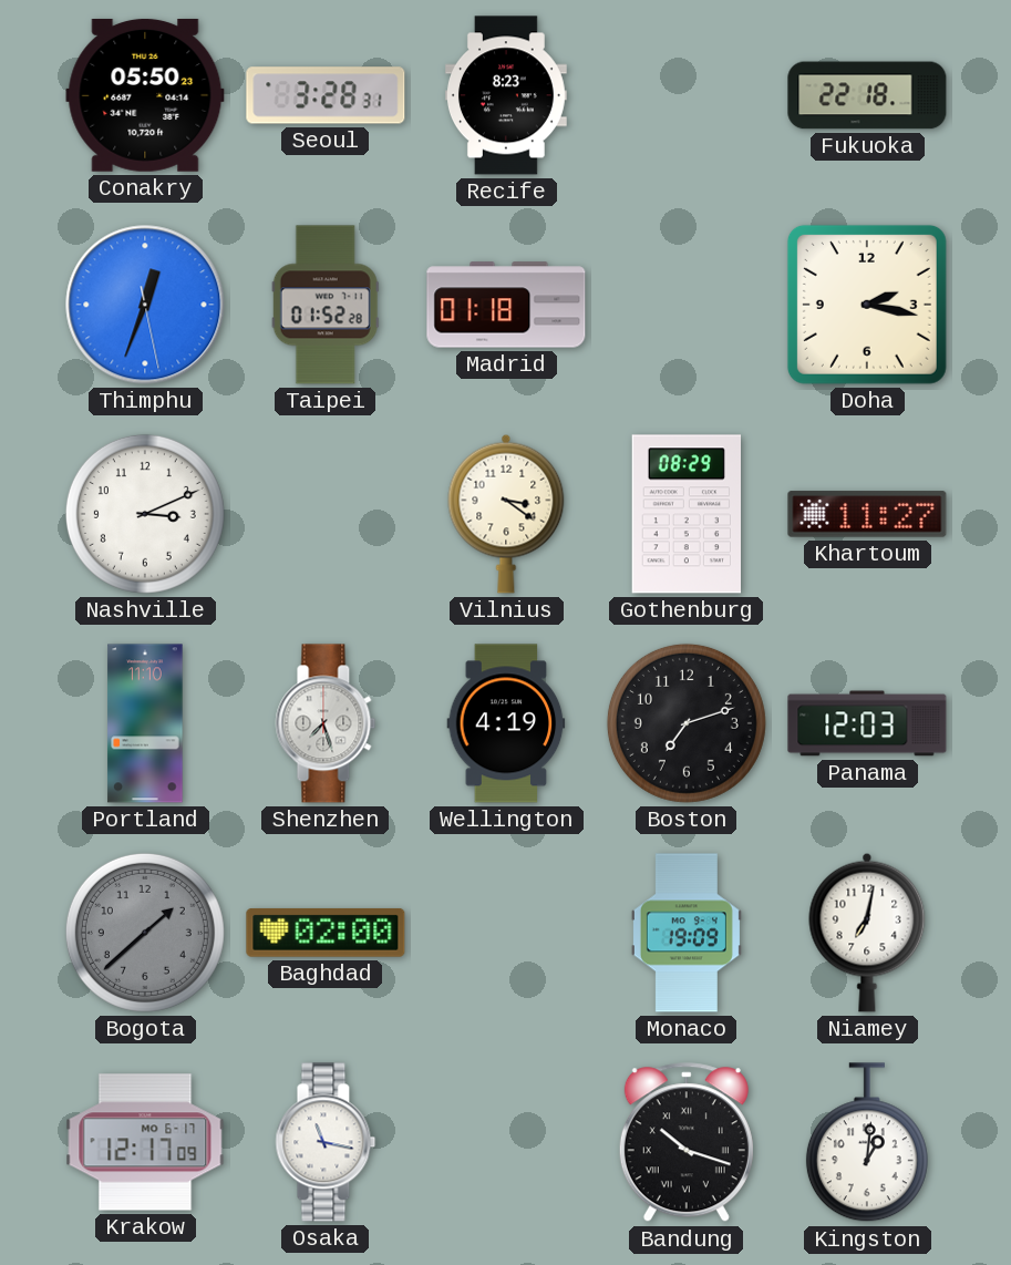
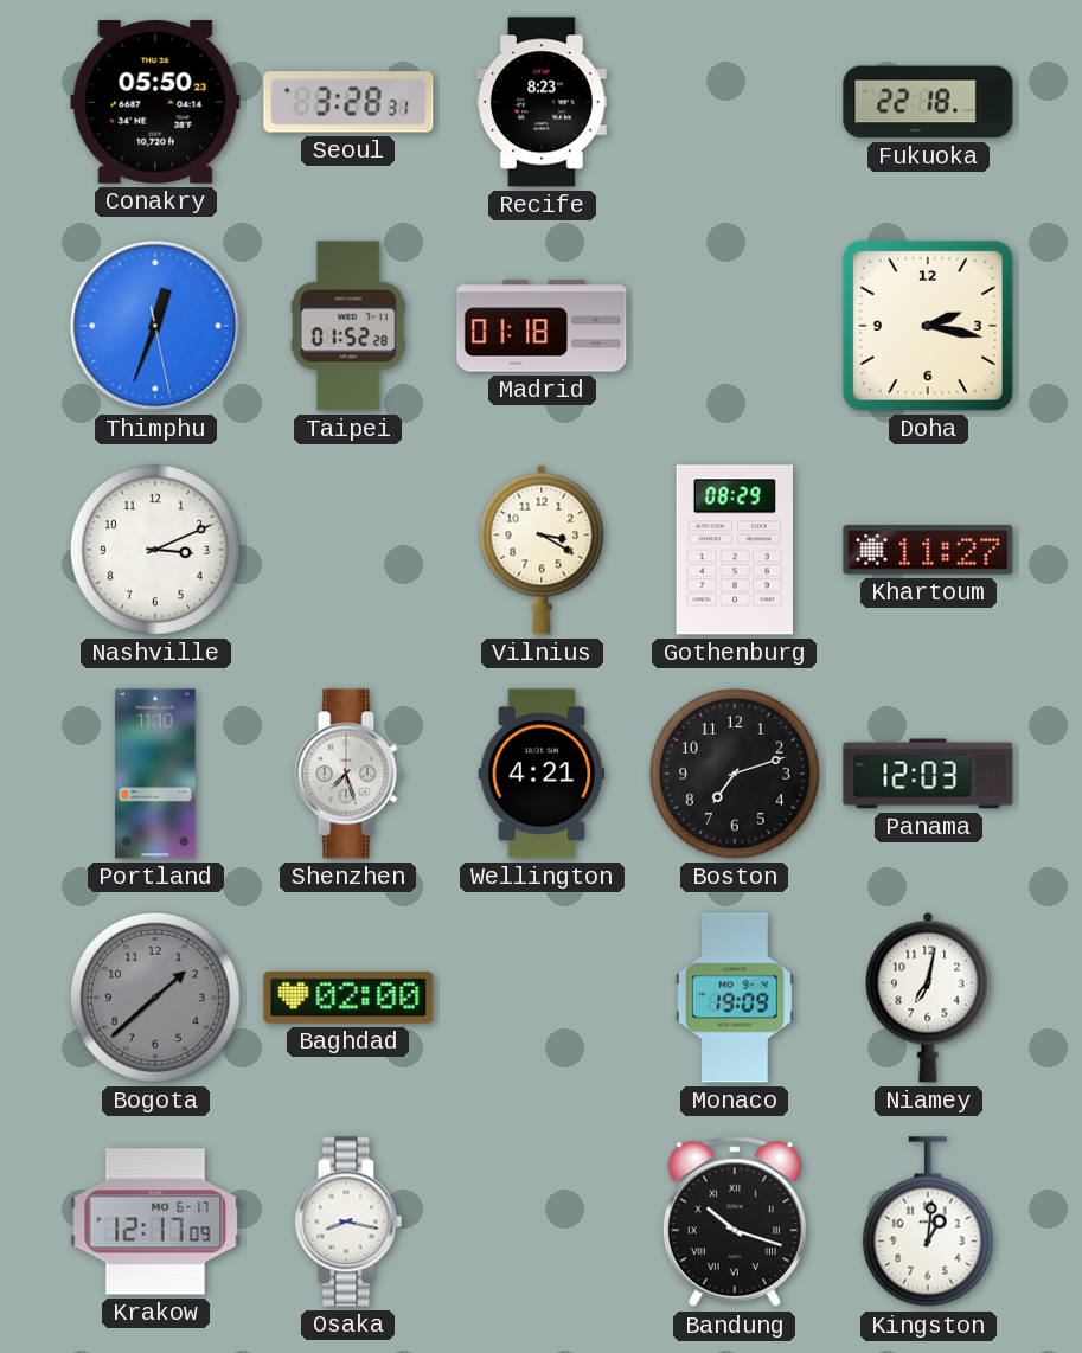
Vilnius: 3:21 -> 3:20
Wellington: 4:19 -> 4:21
Osaka: 11:17 -> 8:17
